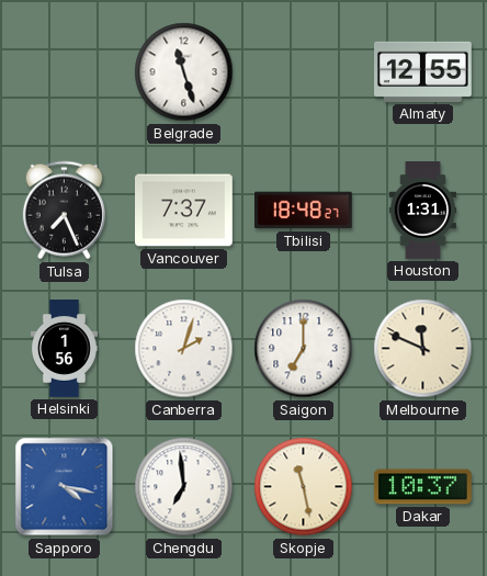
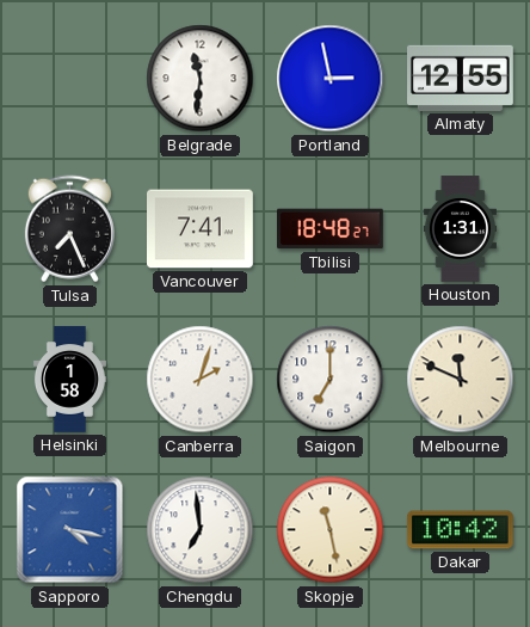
Belgrade: 11:27 -> 11:31
Portland: none -> 2:58
Vancouver: 7:37 -> 7:41
Helsinki: 1:56 -> 1:58
Dakar: 10:37 -> 10:42
